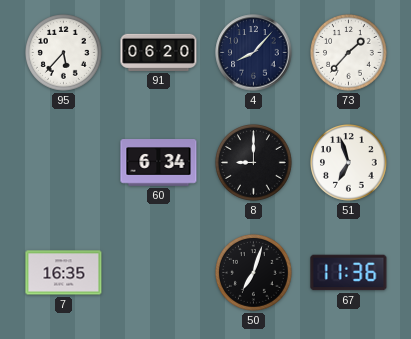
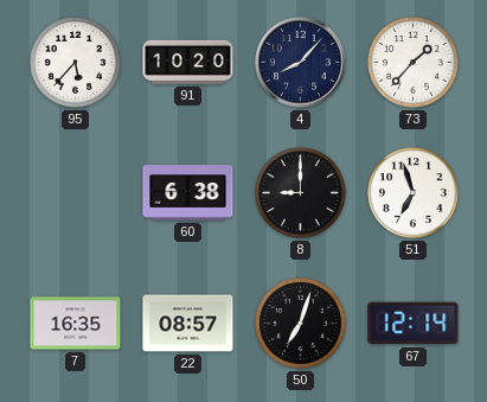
91: 06:20 -> 10:20
60: 6:34 -> 6:38
22: none -> 08:57
67: 11:36 -> 12:14
